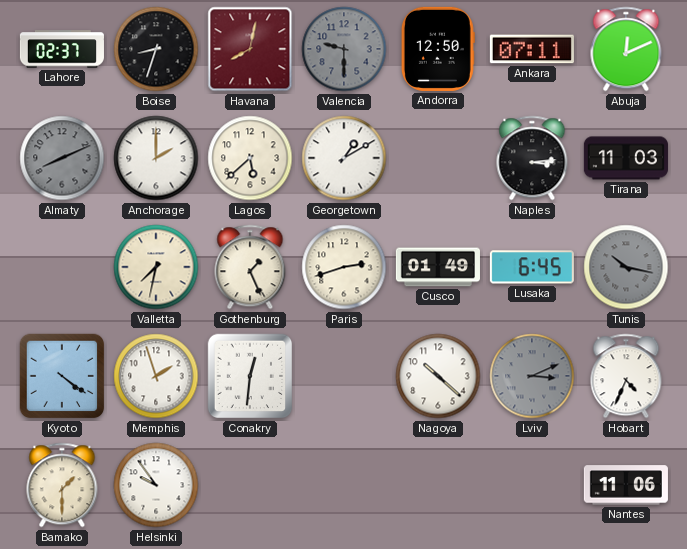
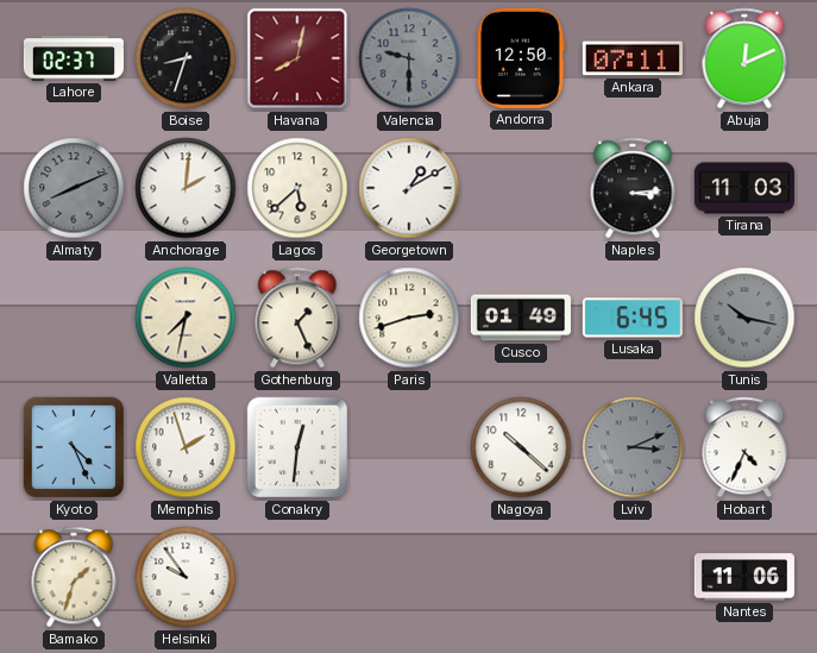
Anchorage: 2:00 -> 2:01
Kyoto: 4:21 -> 4:26
Bamako: 1:30 -> 1:33
